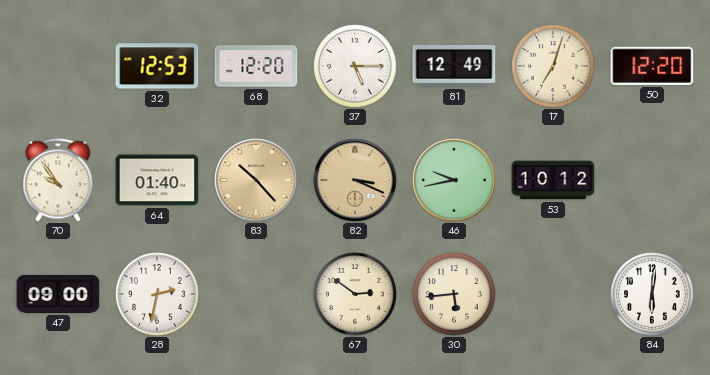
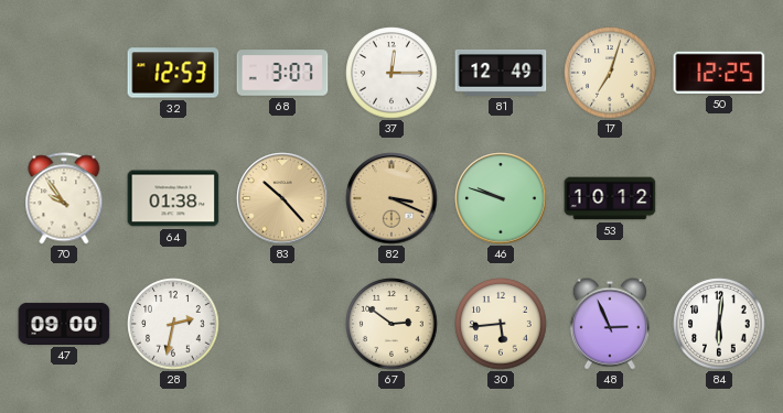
68: 12:20 -> 3:07
37: 5:15 -> 12:15
50: 12:20 -> 12:25
64: 01:40 -> 01:38
46: 9:43 -> 9:48
48: none -> 2:56
